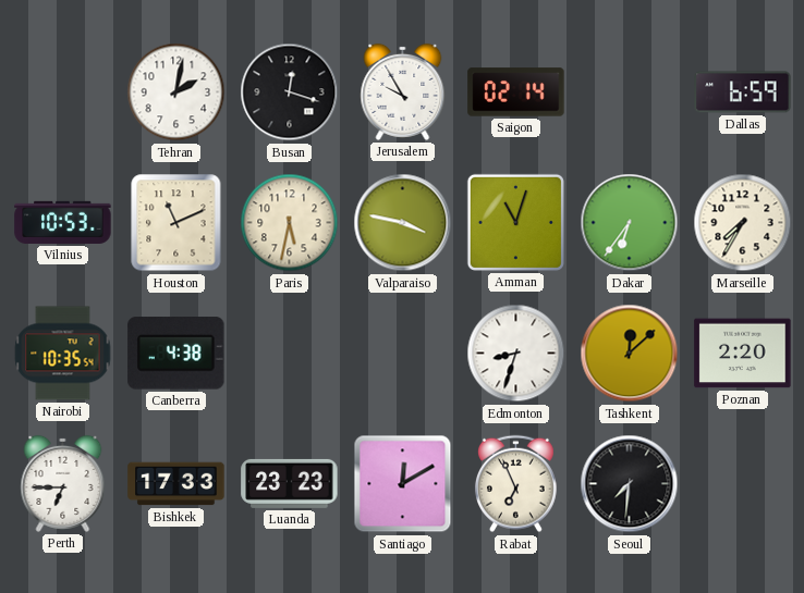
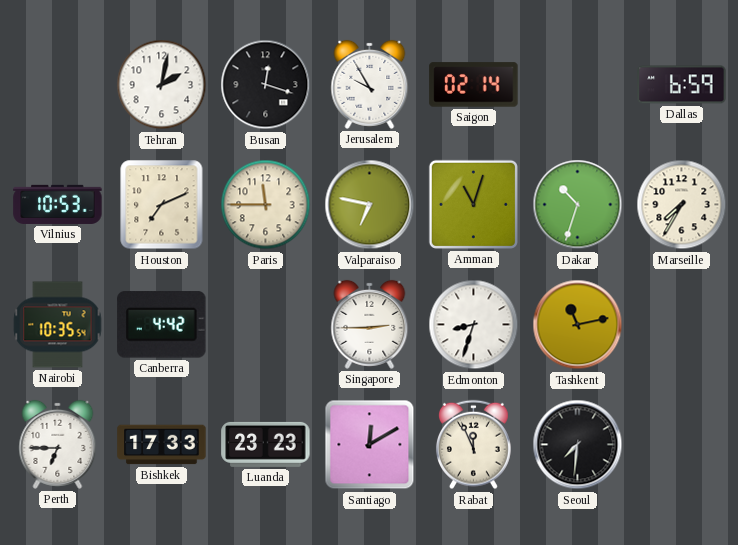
Houston: 11:11 -> 7:11
Paris: 5:32 -> 11:45
Valparaiso: 3:47 -> 6:47
Dakar: 6:36 -> 10:33
Canberra: 4:38 -> 4:42
Singapore: none -> 2:45
Tashkent: 12:08 -> 11:13
Poznan: 2:20 -> none
Rabat: 6:56 -> 11:56
